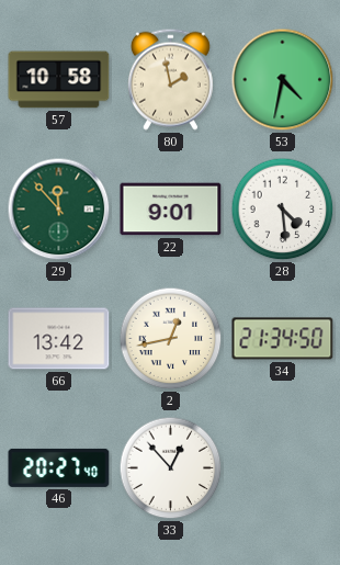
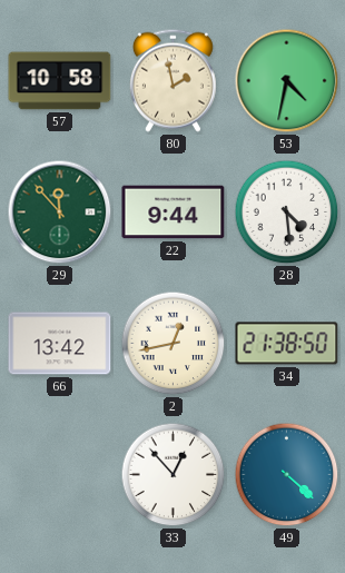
22: 9:01 -> 9:44
34: 21:34 -> 21:38
46: 20:27 -> none
49: none -> 4:22
